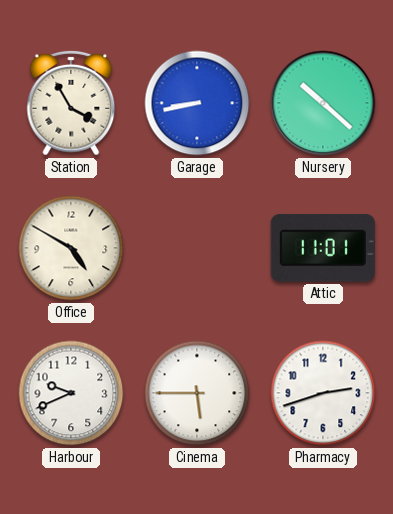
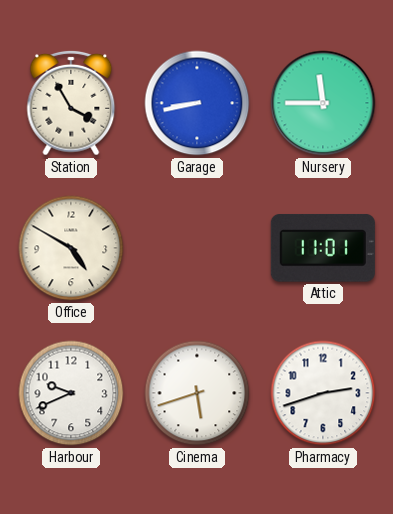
Nursery: 10:22 -> 11:45
Cinema: 5:45 -> 5:42
